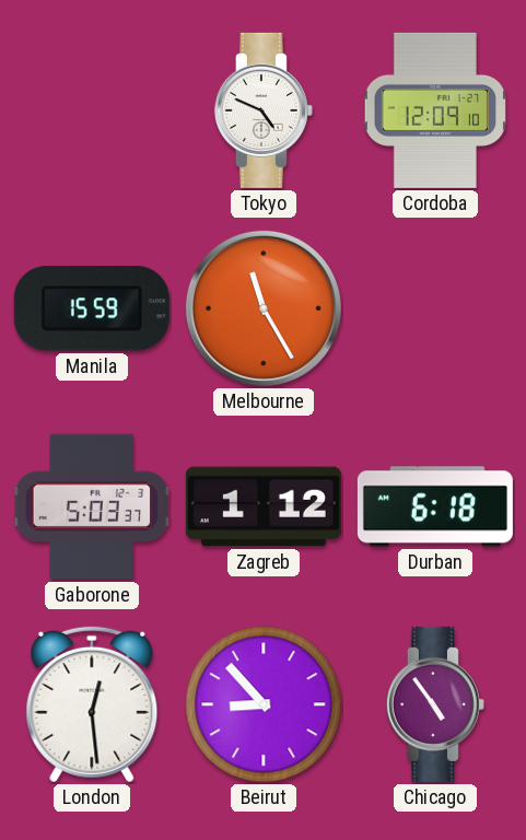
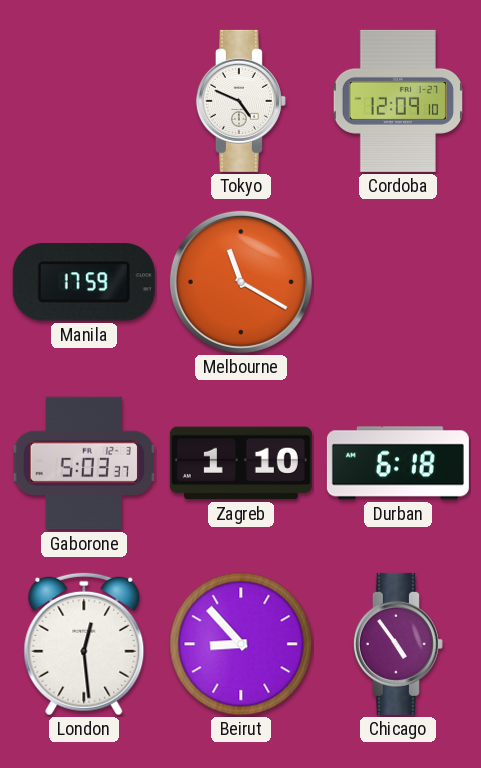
Manila: 15:59 -> 17:59
Melbourne: 11:25 -> 11:20
Zagreb: 1:12 -> 1:10
